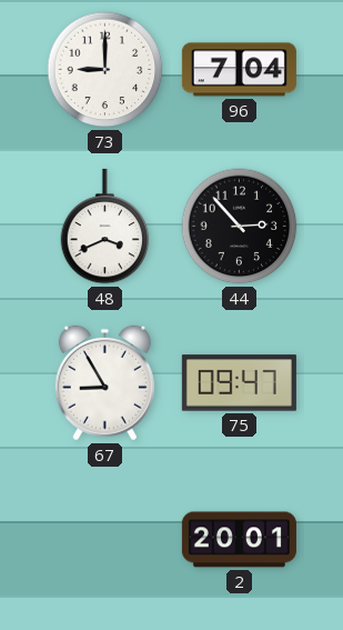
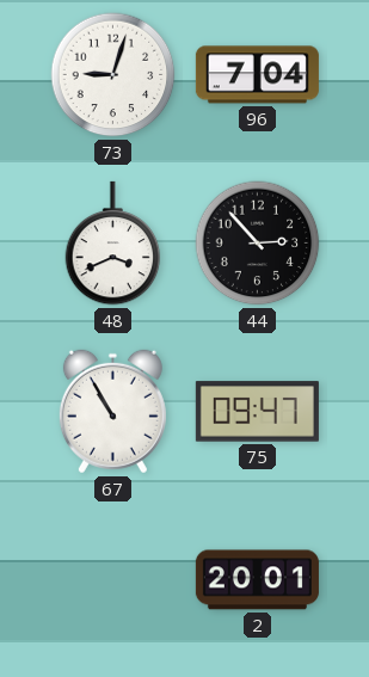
73: 9:00 -> 9:03
67: 8:55 -> 10:55
